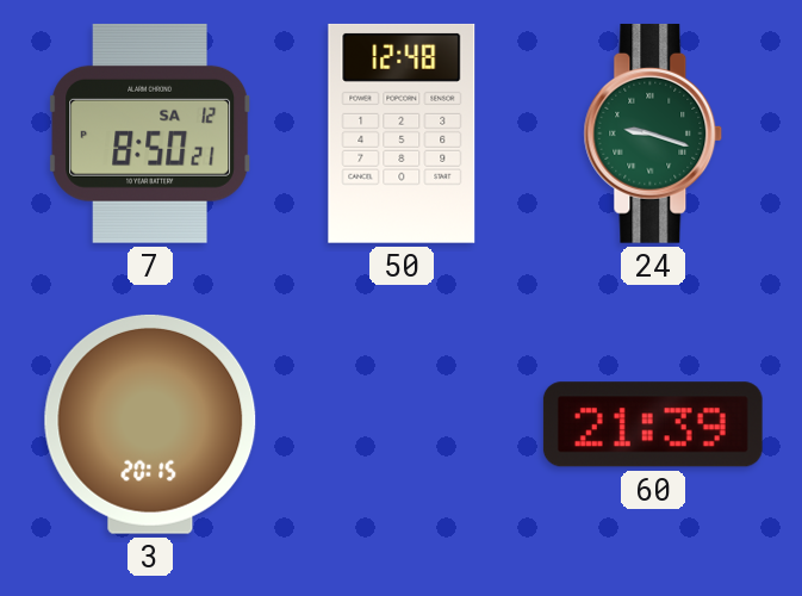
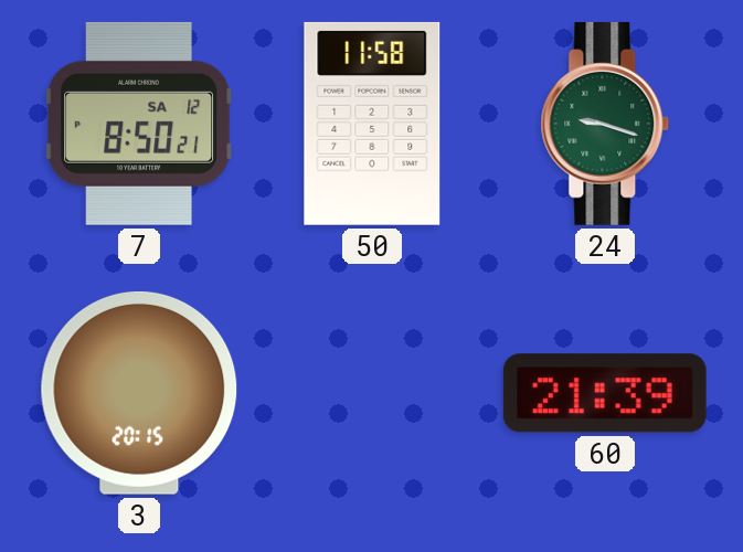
50: 12:48 -> 11:58
